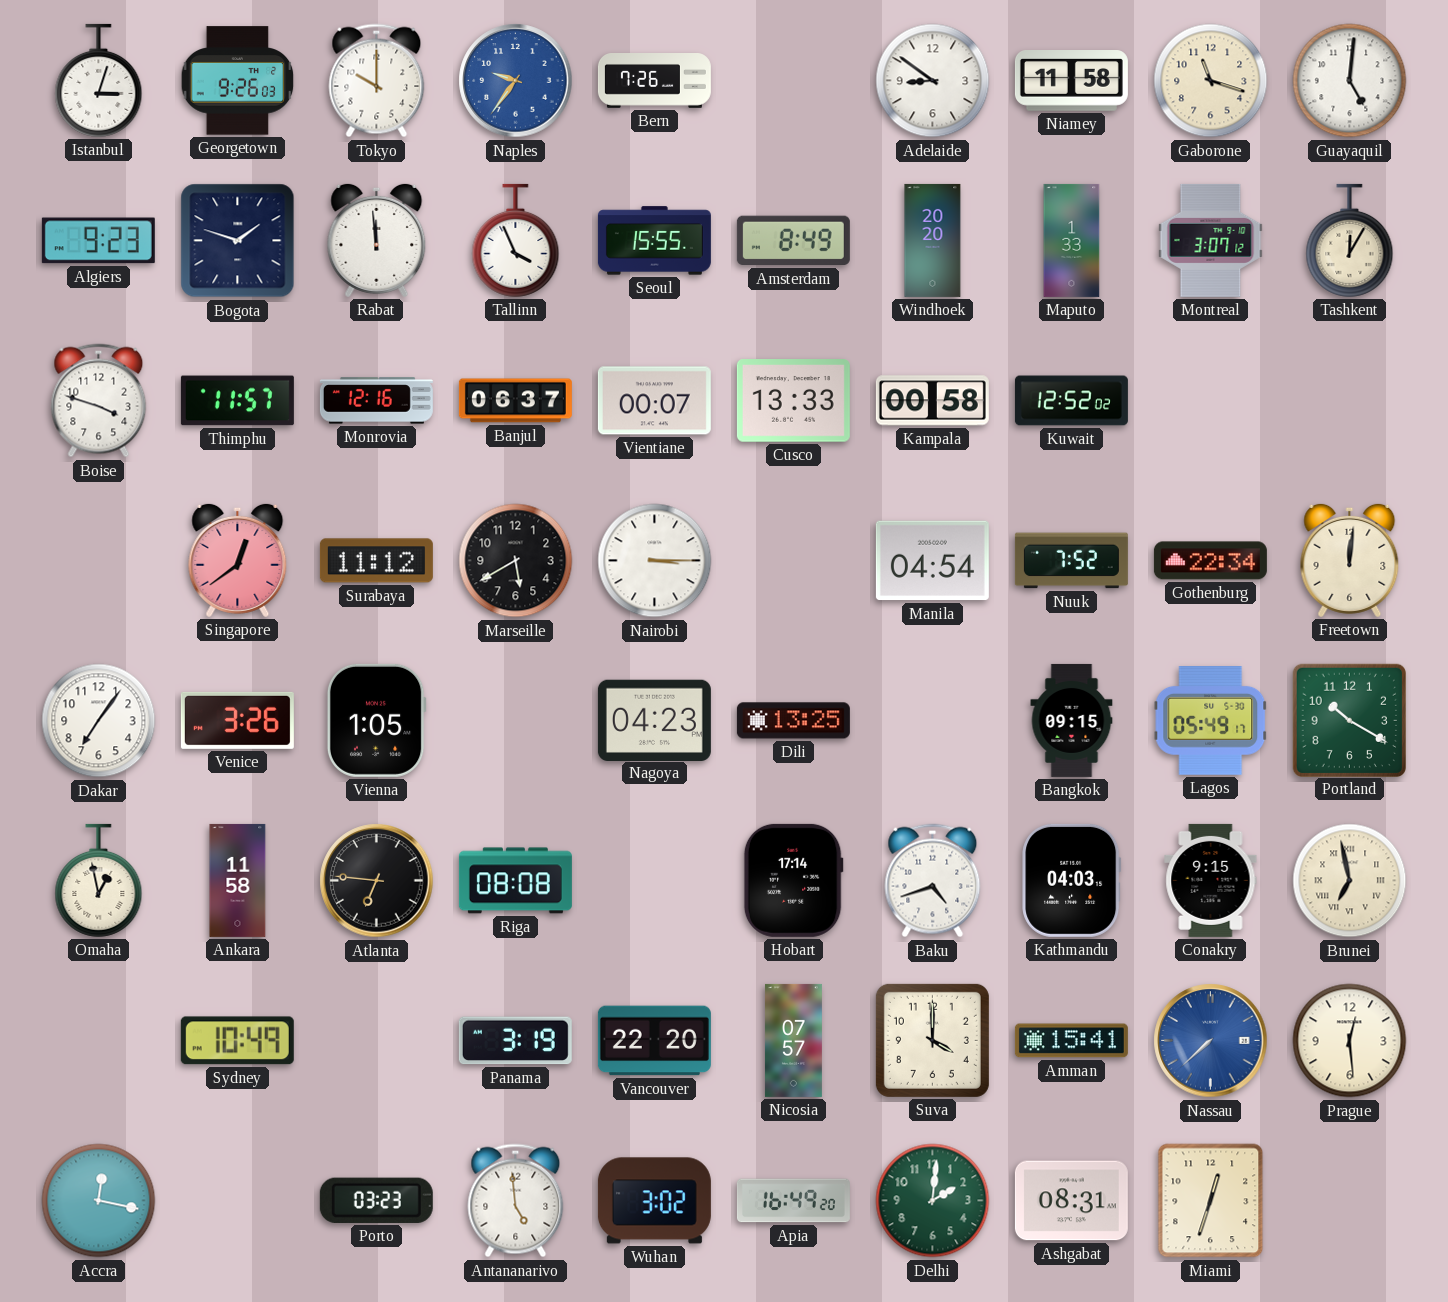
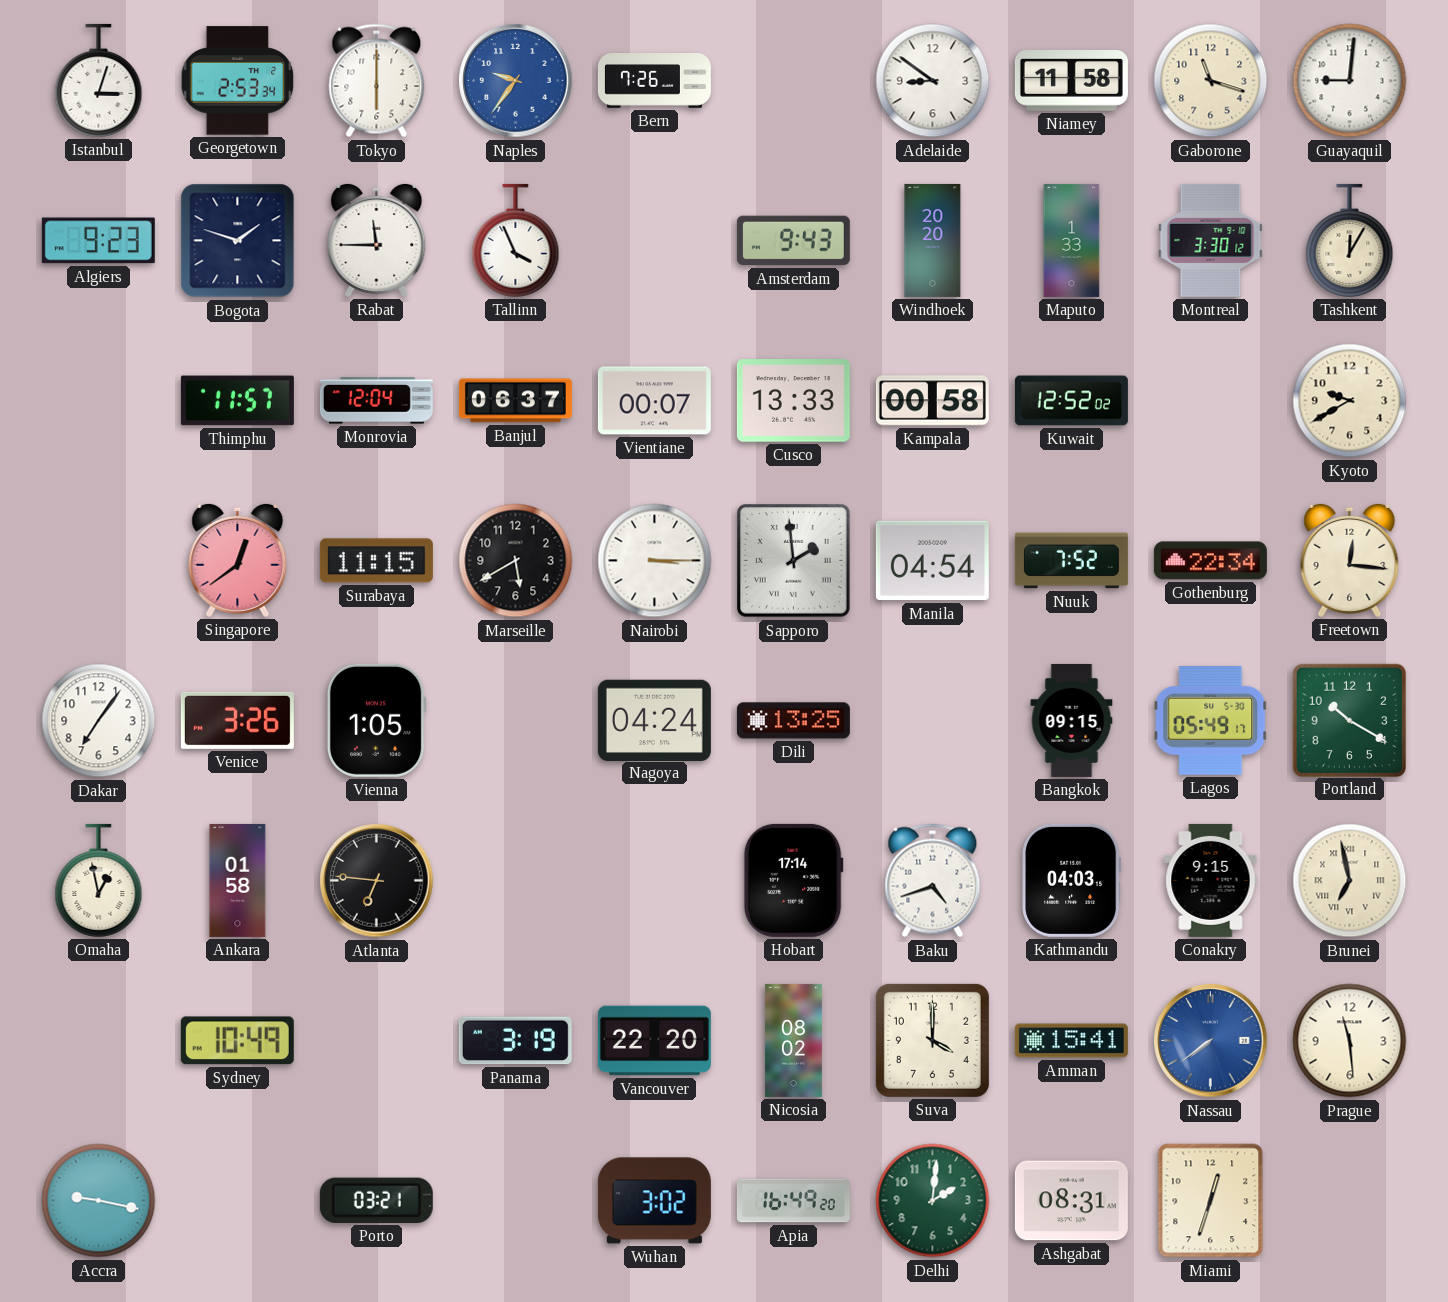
Georgetown: 9:26 -> 2:53
Tokyo: 10:00 -> 6:00
Guayaquil: 5:01 -> 9:01
Rabat: 11:59 -> 11:45
Seoul: 15:55 -> none
Amsterdam: 8:49 -> 9:43
Montreal: 3:07 -> 3:30
Boise: 3:48 -> none
Monrovia: 12:16 -> 12:04
Kyoto: none -> 9:40
Surabaya: 11:12 -> 11:15
Sapporo: none -> 1:59
Freetown: 12:01 -> 12:16
Nagoya: 04:23 -> 04:24
Ankara: 11:58 -> 01:58
Riga: 08:08 -> none
Nicosia: 07:57 -> 08:02
Nassau: 7:38 -> 7:39
Prague: 12:29 -> 11:29
Accra: 12:17 -> 9:17
Porto: 03:23 -> 03:21
Antananarivo: 4:59 -> none
